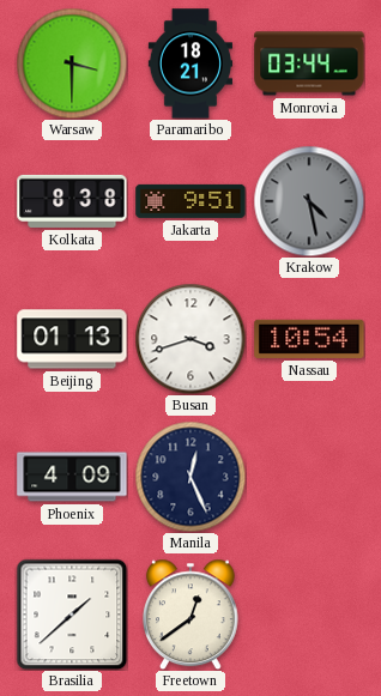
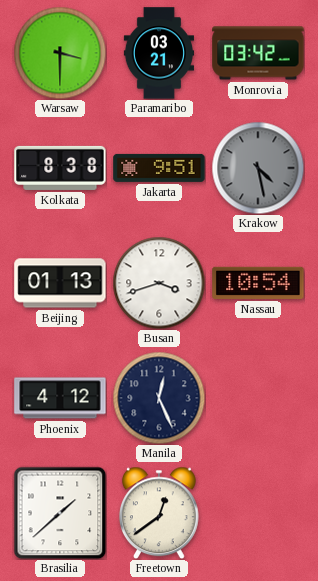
Paramaribo: 18:21 -> 03:21
Monrovia: 03:44 -> 03:42
Phoenix: 4:09 -> 4:12
